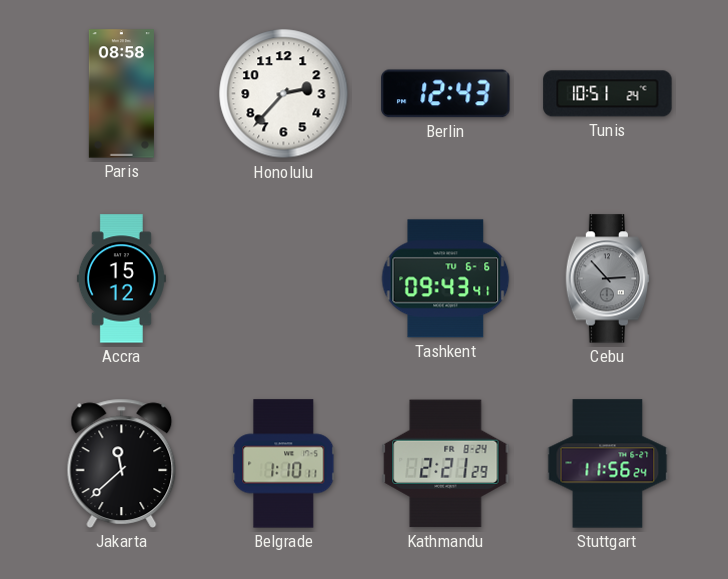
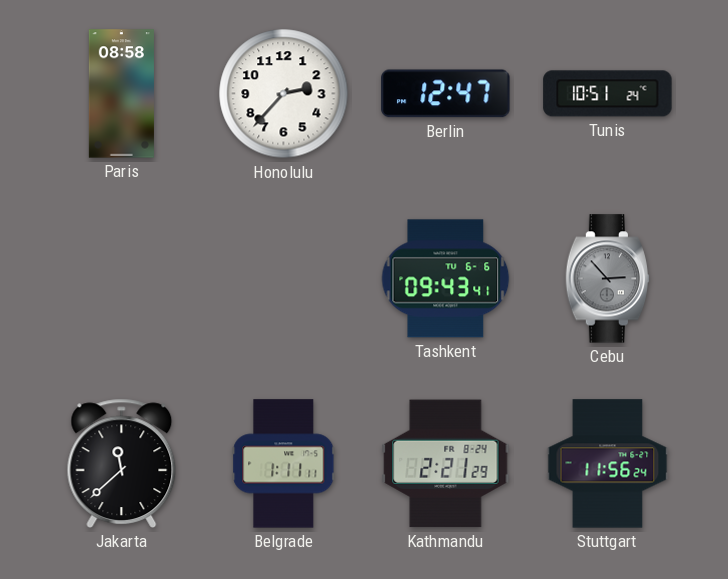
Berlin: 12:43 -> 12:47
Accra: 15:12 -> none
Belgrade: 1:10 -> 1:11
